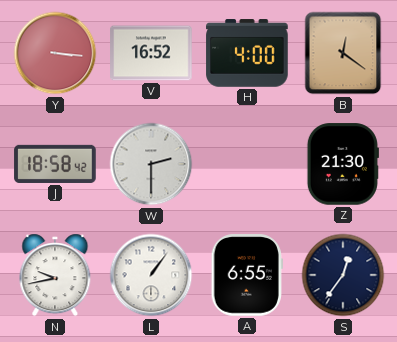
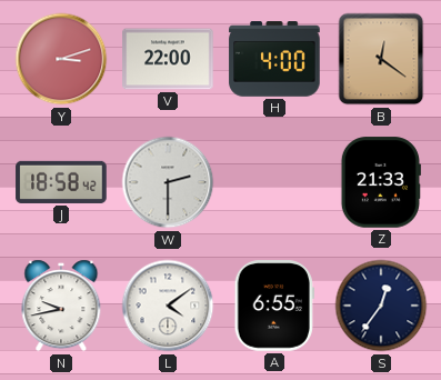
Y: 3:16 -> 3:12
V: 16:52 -> 22:00
Z: 21:30 -> 21:33
L: 1:06 -> 4:09
